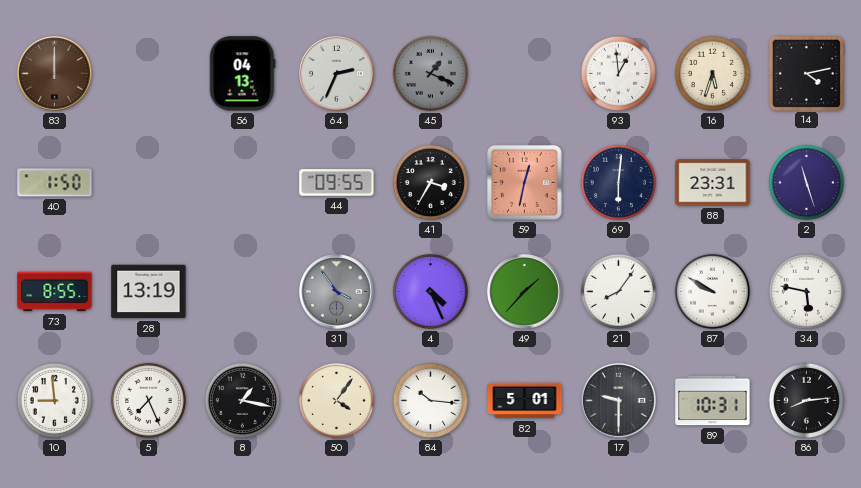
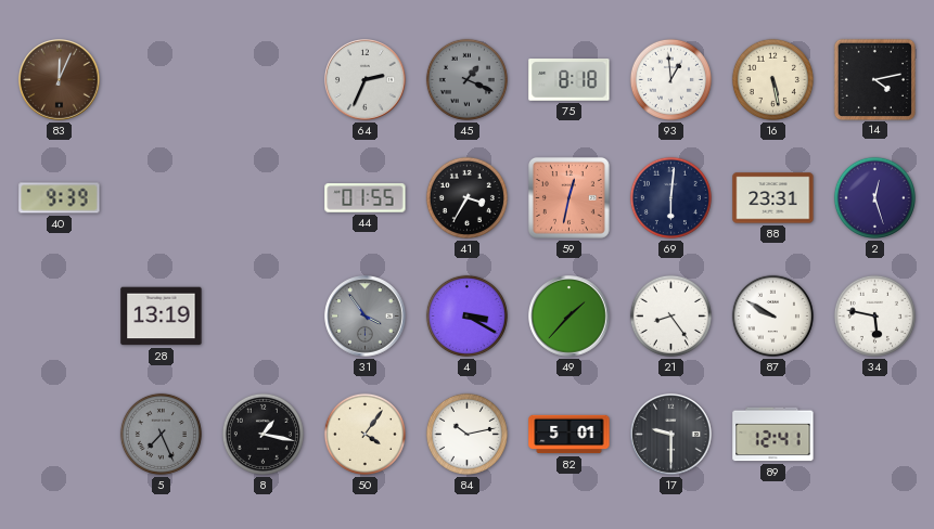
83: 12:00 -> 12:04
56: 04:13 -> none
75: none -> 8:18
16: 5:33 -> 5:28
40: 1:50 -> 9:39
44: 09:55 -> 01:55
2: 11:27 -> 12:27
73: 8:55 -> none
4: 4:26 -> 3:20
21: 8:06 -> 8:24
10: 8:59 -> none
5 dial: white -> grey
84: 10:16 -> 10:13
89: 10:31 -> 12:41
86: 8:14 -> none
